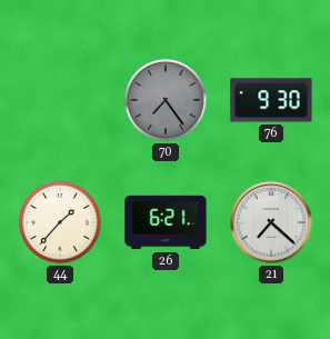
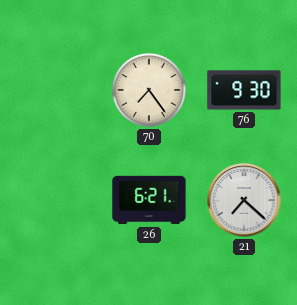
70 dial: grey -> cream
44: 1:37 -> none
